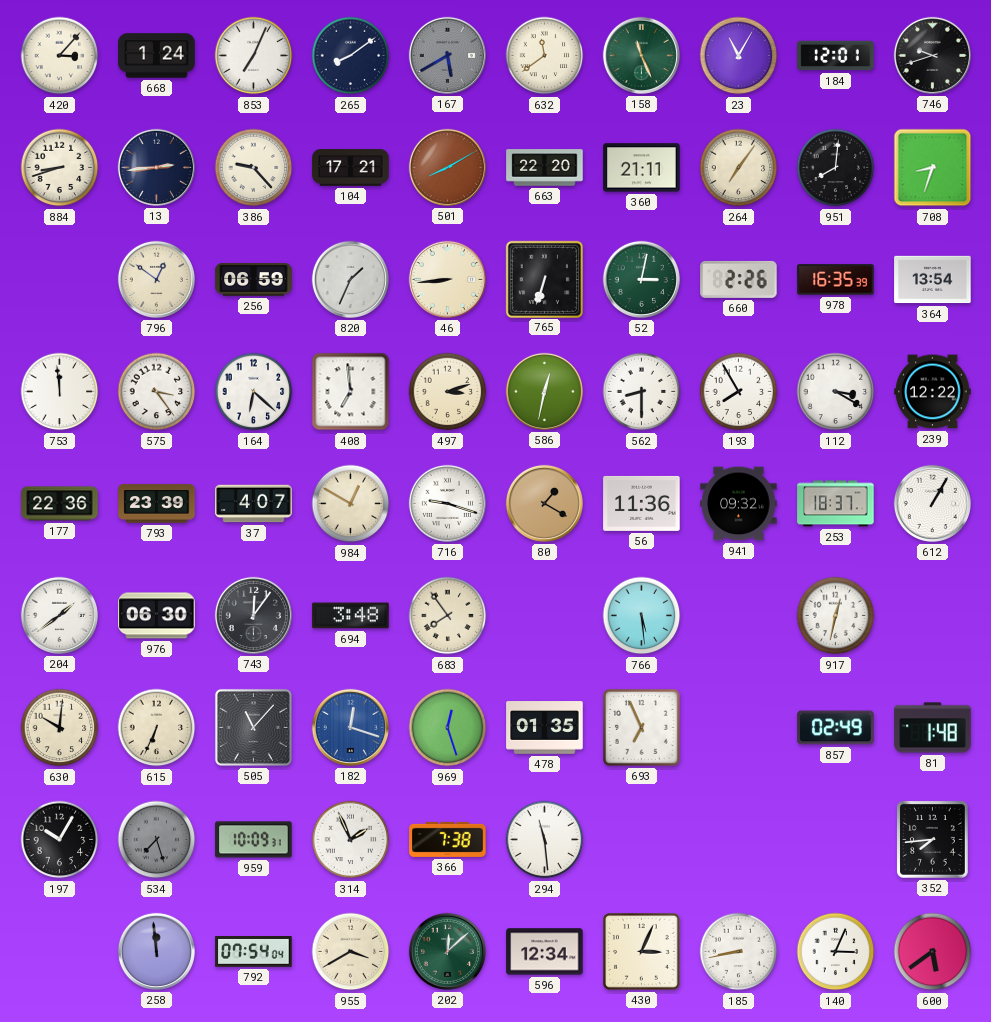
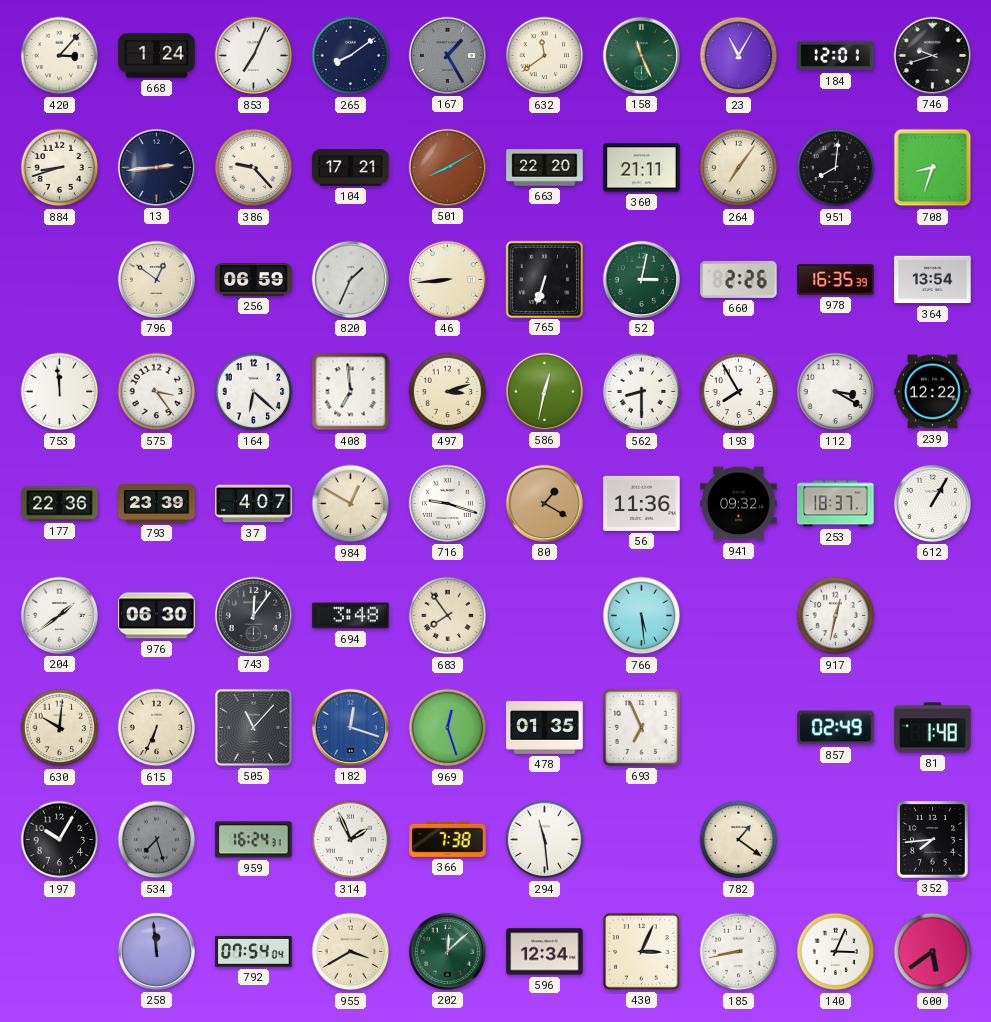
167: 5:40 -> 1:25
959: 10:09 -> 16:24
782: none -> 1:21
